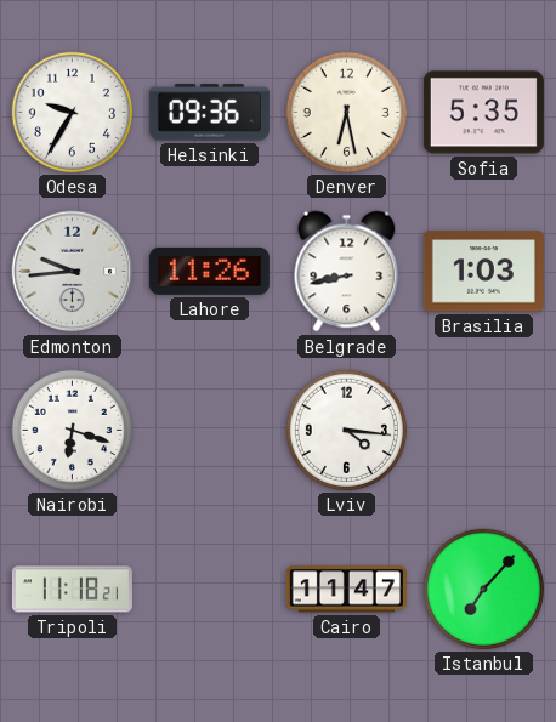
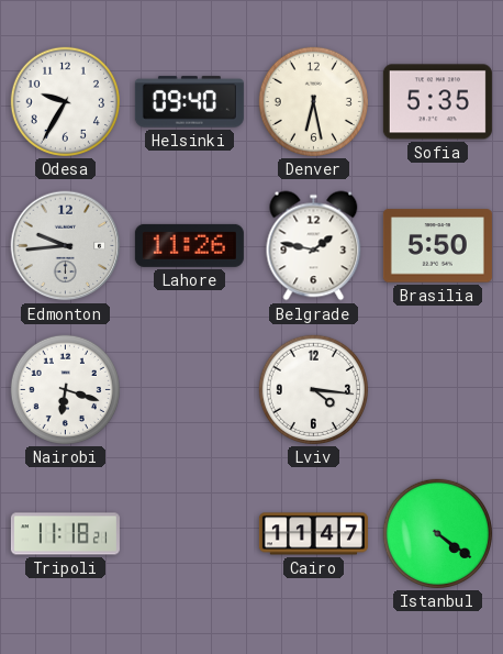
Helsinki: 09:36 -> 09:40
Belgrade: 8:43 -> 1:47
Brasilia: 1:03 -> 5:50
Istanbul: 7:07 -> 4:21
